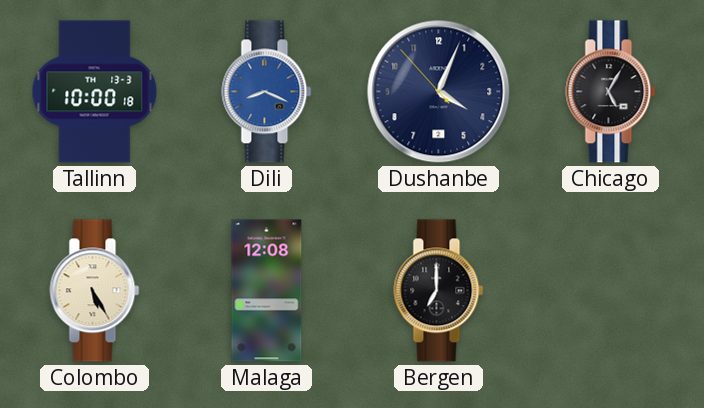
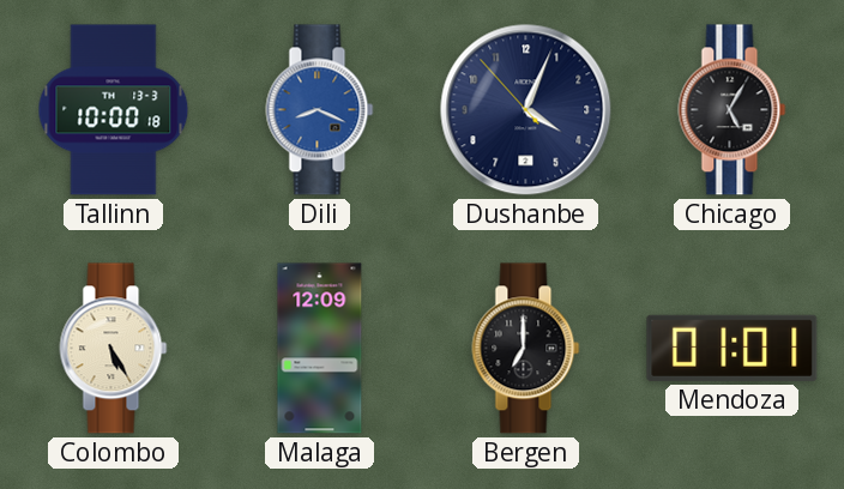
Malaga: 12:08 -> 12:09
Mendoza: none -> 01:01
